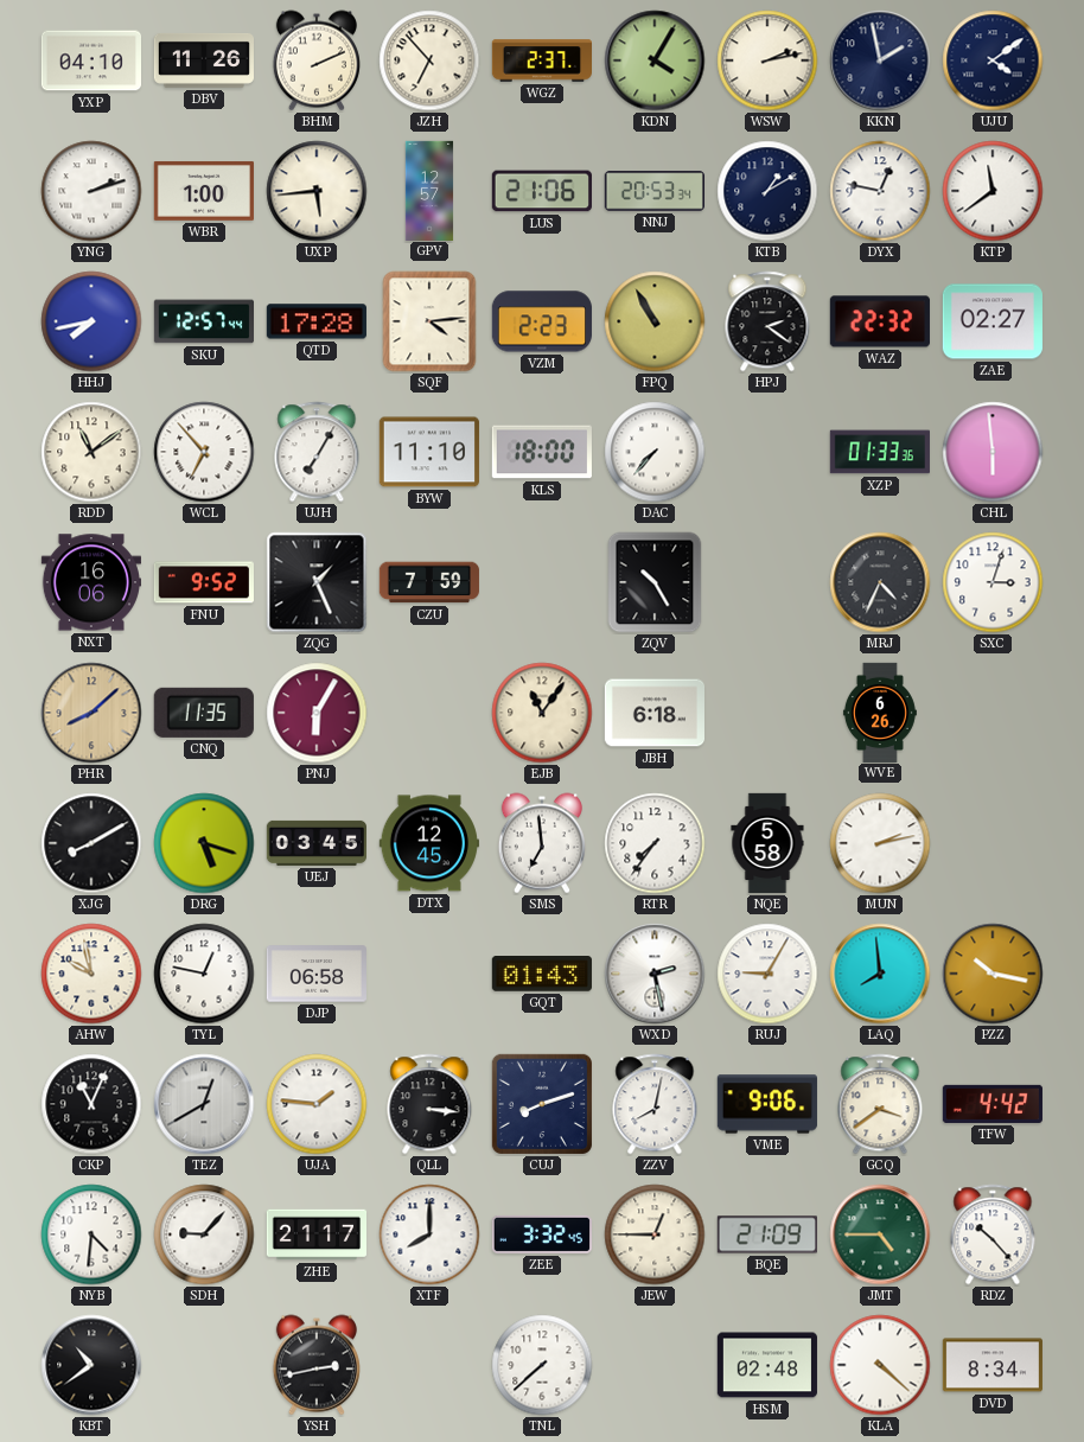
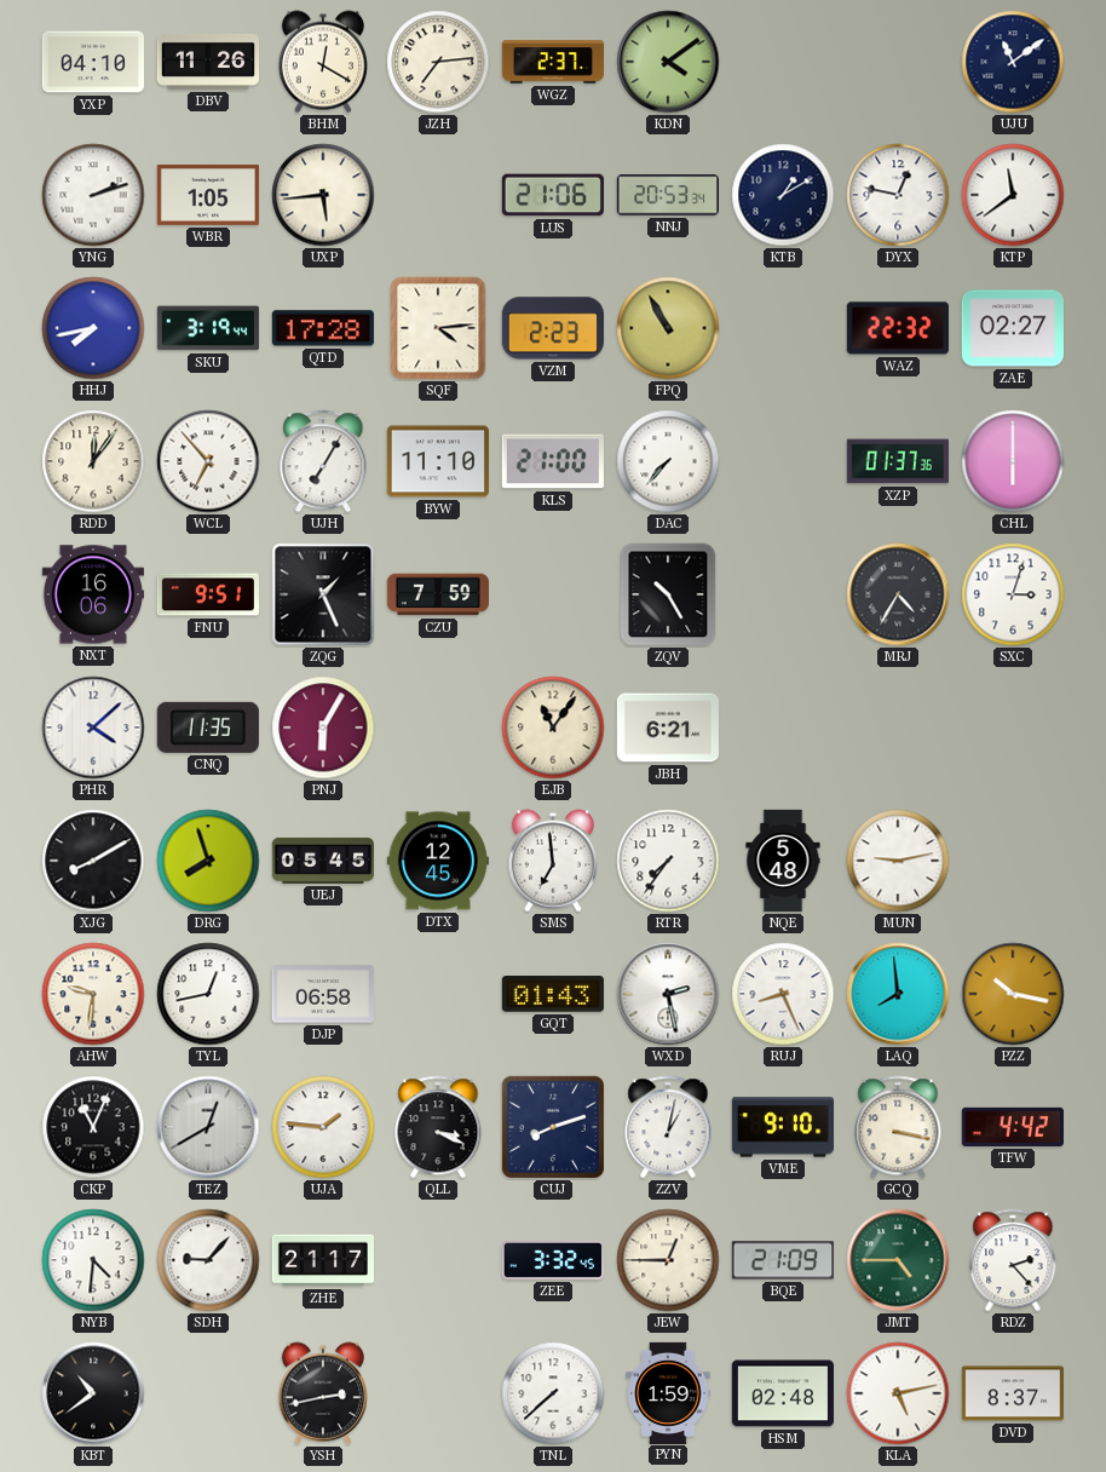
BHM: 2:11 -> 12:20
JZH: 6:53 -> 7:14
KDN: 4:05 -> 4:09
WSW: 2:13 -> none
KKN: 1:58 -> none
UJU: 4:09 -> 11:09
WBR: 1:00 -> 1:05
GPV: 12:57 -> none
SKU: 12:57 -> 3:19
HPJ: 2:21 -> none
RDD: 11:09 -> 12:06
KLS: 18:00 -> 21:00
XZP: 01:33 -> 01:37
CHL: 5:59 -> 6:00
FNU: 9:52 -> 9:51
MRJ: 4:34 -> 4:35
PHR: 8:08 -> 4:08
PHR dial: champagne -> white
JBH: 6:18 -> 6:21
WVE: 6:26 -> none
DRG: 5:18 -> 7:57
UEJ: 03:45 -> 05:45
NQE: 5:58 -> 5:48
MUN: 2:13 -> 9:13
AHW: 9:58 -> 9:31
TYL: 12:47 -> 12:43
RUJ: 9:05 -> 8:26
QLL: 3:16 -> 3:19
ZZV: 8:02 -> 1:02
VME: 9:06 -> 9:10
GCQ: 3:39 -> 3:17
XTF: 8:00 -> none
RDZ: 10:23 -> 2:23
PYN: none -> 1:59
KLA: 4:22 -> 5:13
DVD: 8:34 -> 8:37
